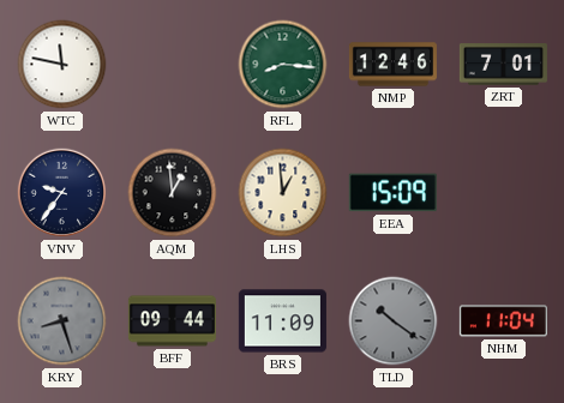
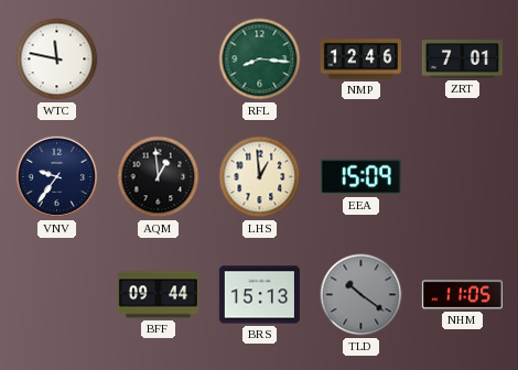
KRY: 8:27 -> none
BRS: 11:09 -> 15:13
NHM: 11:04 -> 11:05
